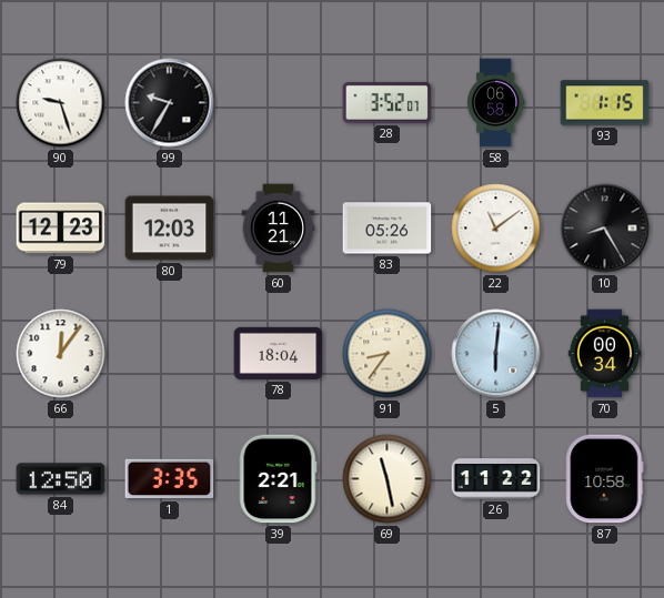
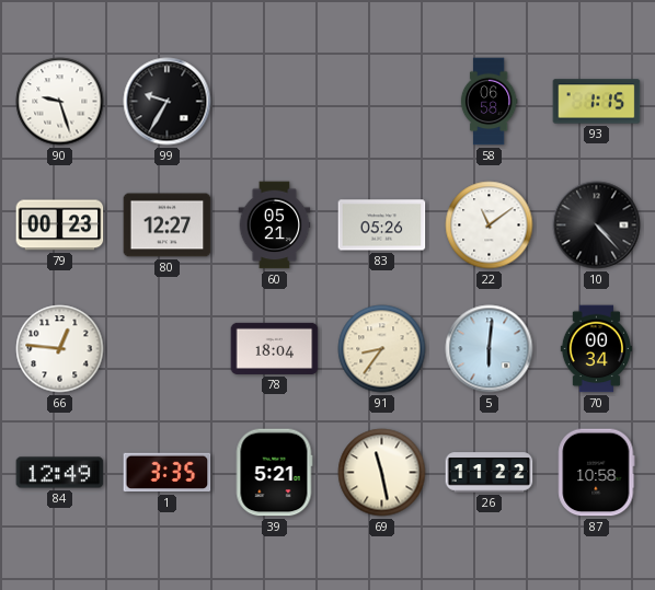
28: 3:52 -> none
79: 12:23 -> 00:23
80: 12:03 -> 12:27
60: 11:21 -> 05:21
10: 8:25 -> 4:23
66: 12:06 -> 12:46
84: 12:50 -> 12:49
39: 2:21 -> 5:21
